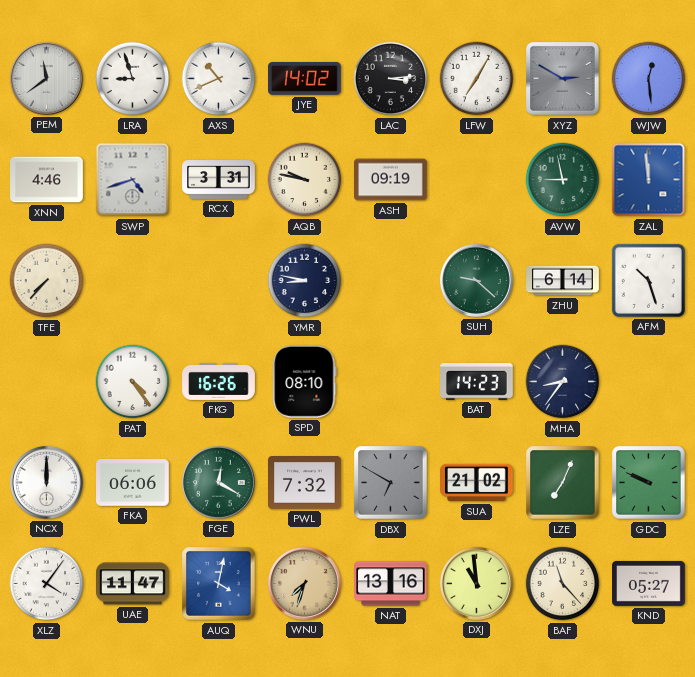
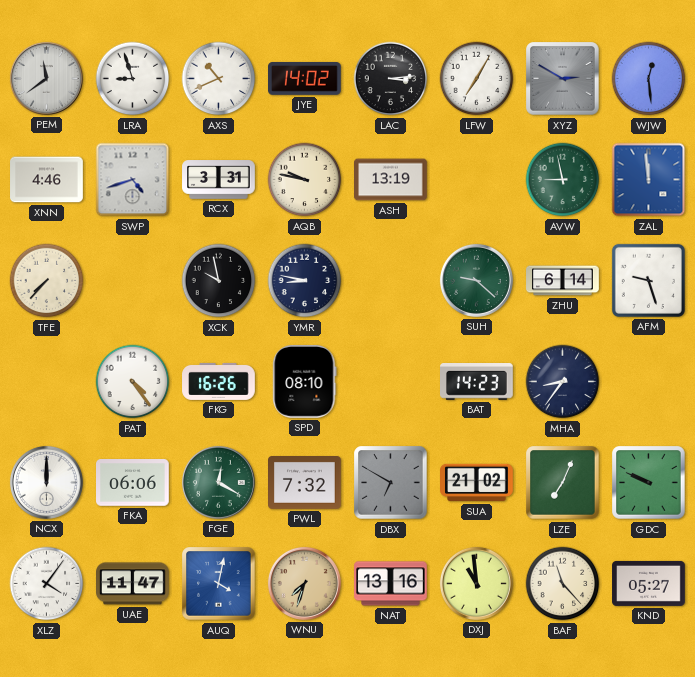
ASH: 09:19 -> 13:19
XCK: none -> 9:58
AFM: 10:27 -> 9:27
